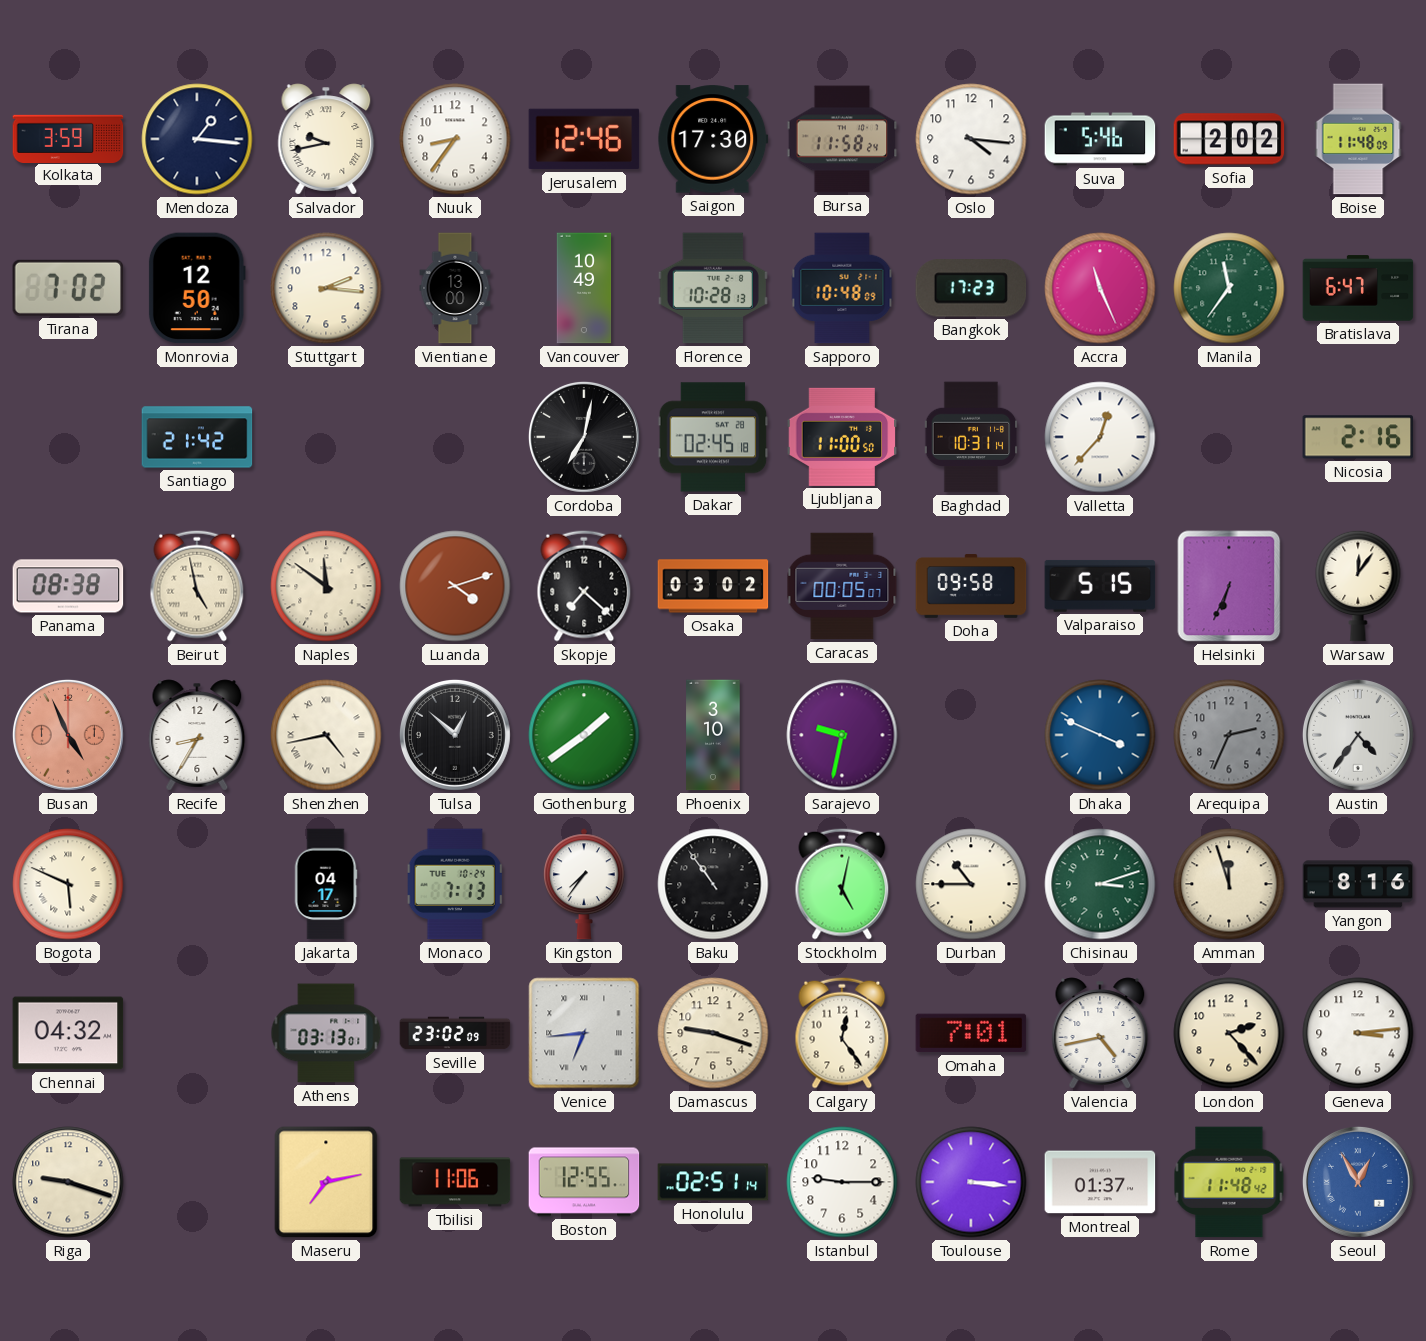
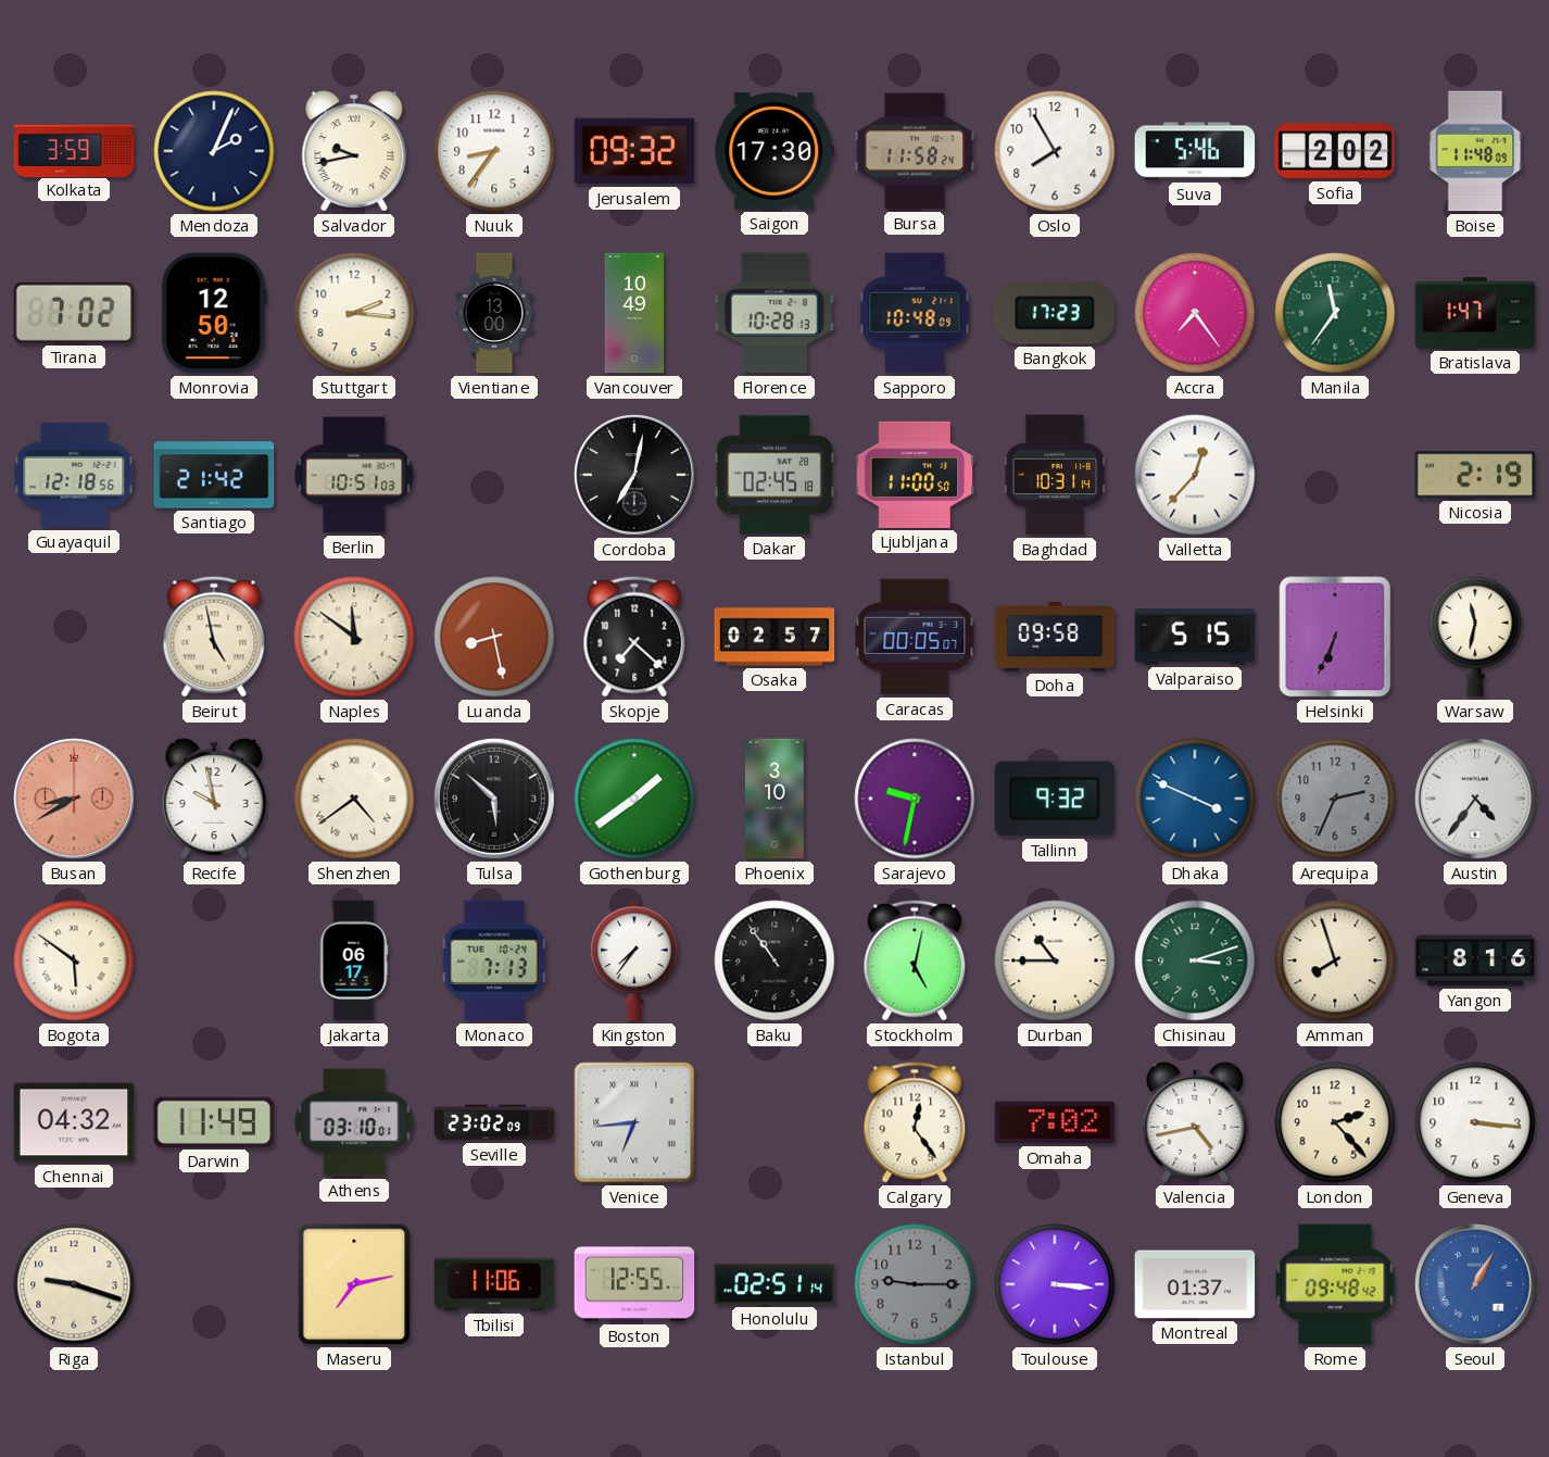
Mendoza: 1:16 -> 2:04
Jerusalem: 12:46 -> 09:32
Oslo: 4:16 -> 7:55
Accra: 11:26 -> 7:24
Bratislava: 6:47 -> 1:47
Guayaquil: none -> 12:18
Berlin: none -> 10:51
Nicosia: 2:16 -> 2:19
Panama: 08:38 -> none
Luanda: 4:12 -> 8:28
Osaka: 03:02 -> 02:57
Warsaw: 12:06 -> 11:32
Busan: 4:56 -> 8:40
Recife: 8:35 -> 9:58
Shenzhen: 4:43 -> 4:39
Tulsa: 12:52 -> 5:52
Tallinn: none -> 9:32
Bogota: 5:49 -> 5:51
Jakarta: 04:17 -> 06:17
Amman: 11:57 -> 7:57
Darwin: none -> 11:49
Athens: 03:13 -> 03:10
Damascus: 9:18 -> none
Omaha: 7:01 -> 7:02
Geneva: 3:14 -> 3:16
Istanbul dial: white -> grey
Rome: 11:48 -> 09:48
Seoul: 12:55 -> 1:05
